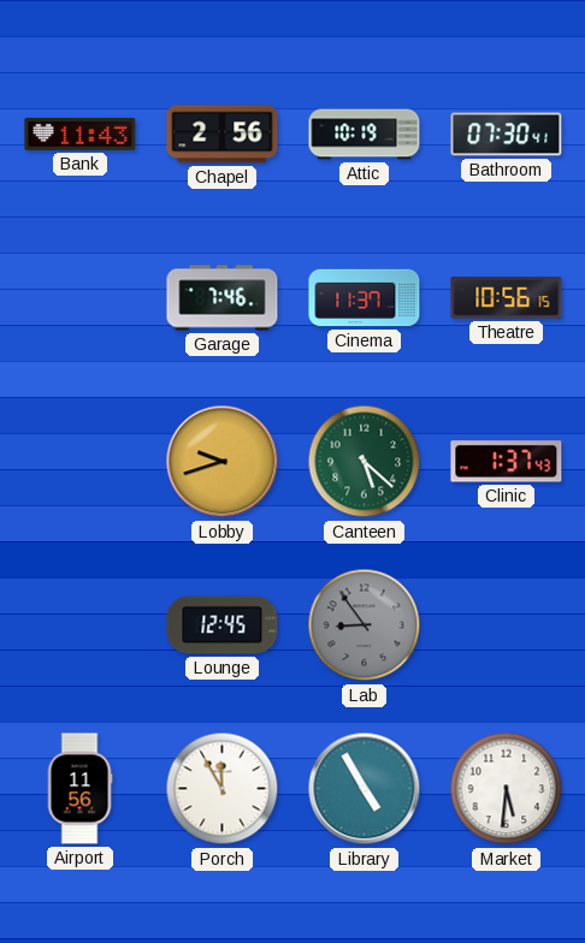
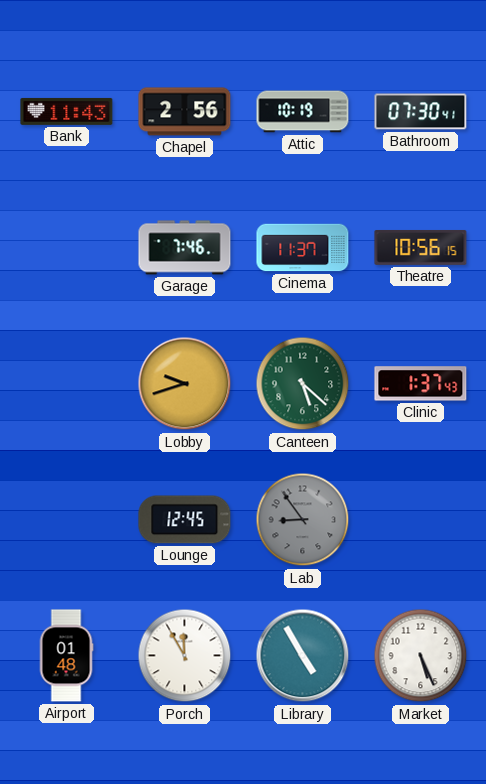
Airport: 11:56 -> 01:48
Market: 5:31 -> 5:26
